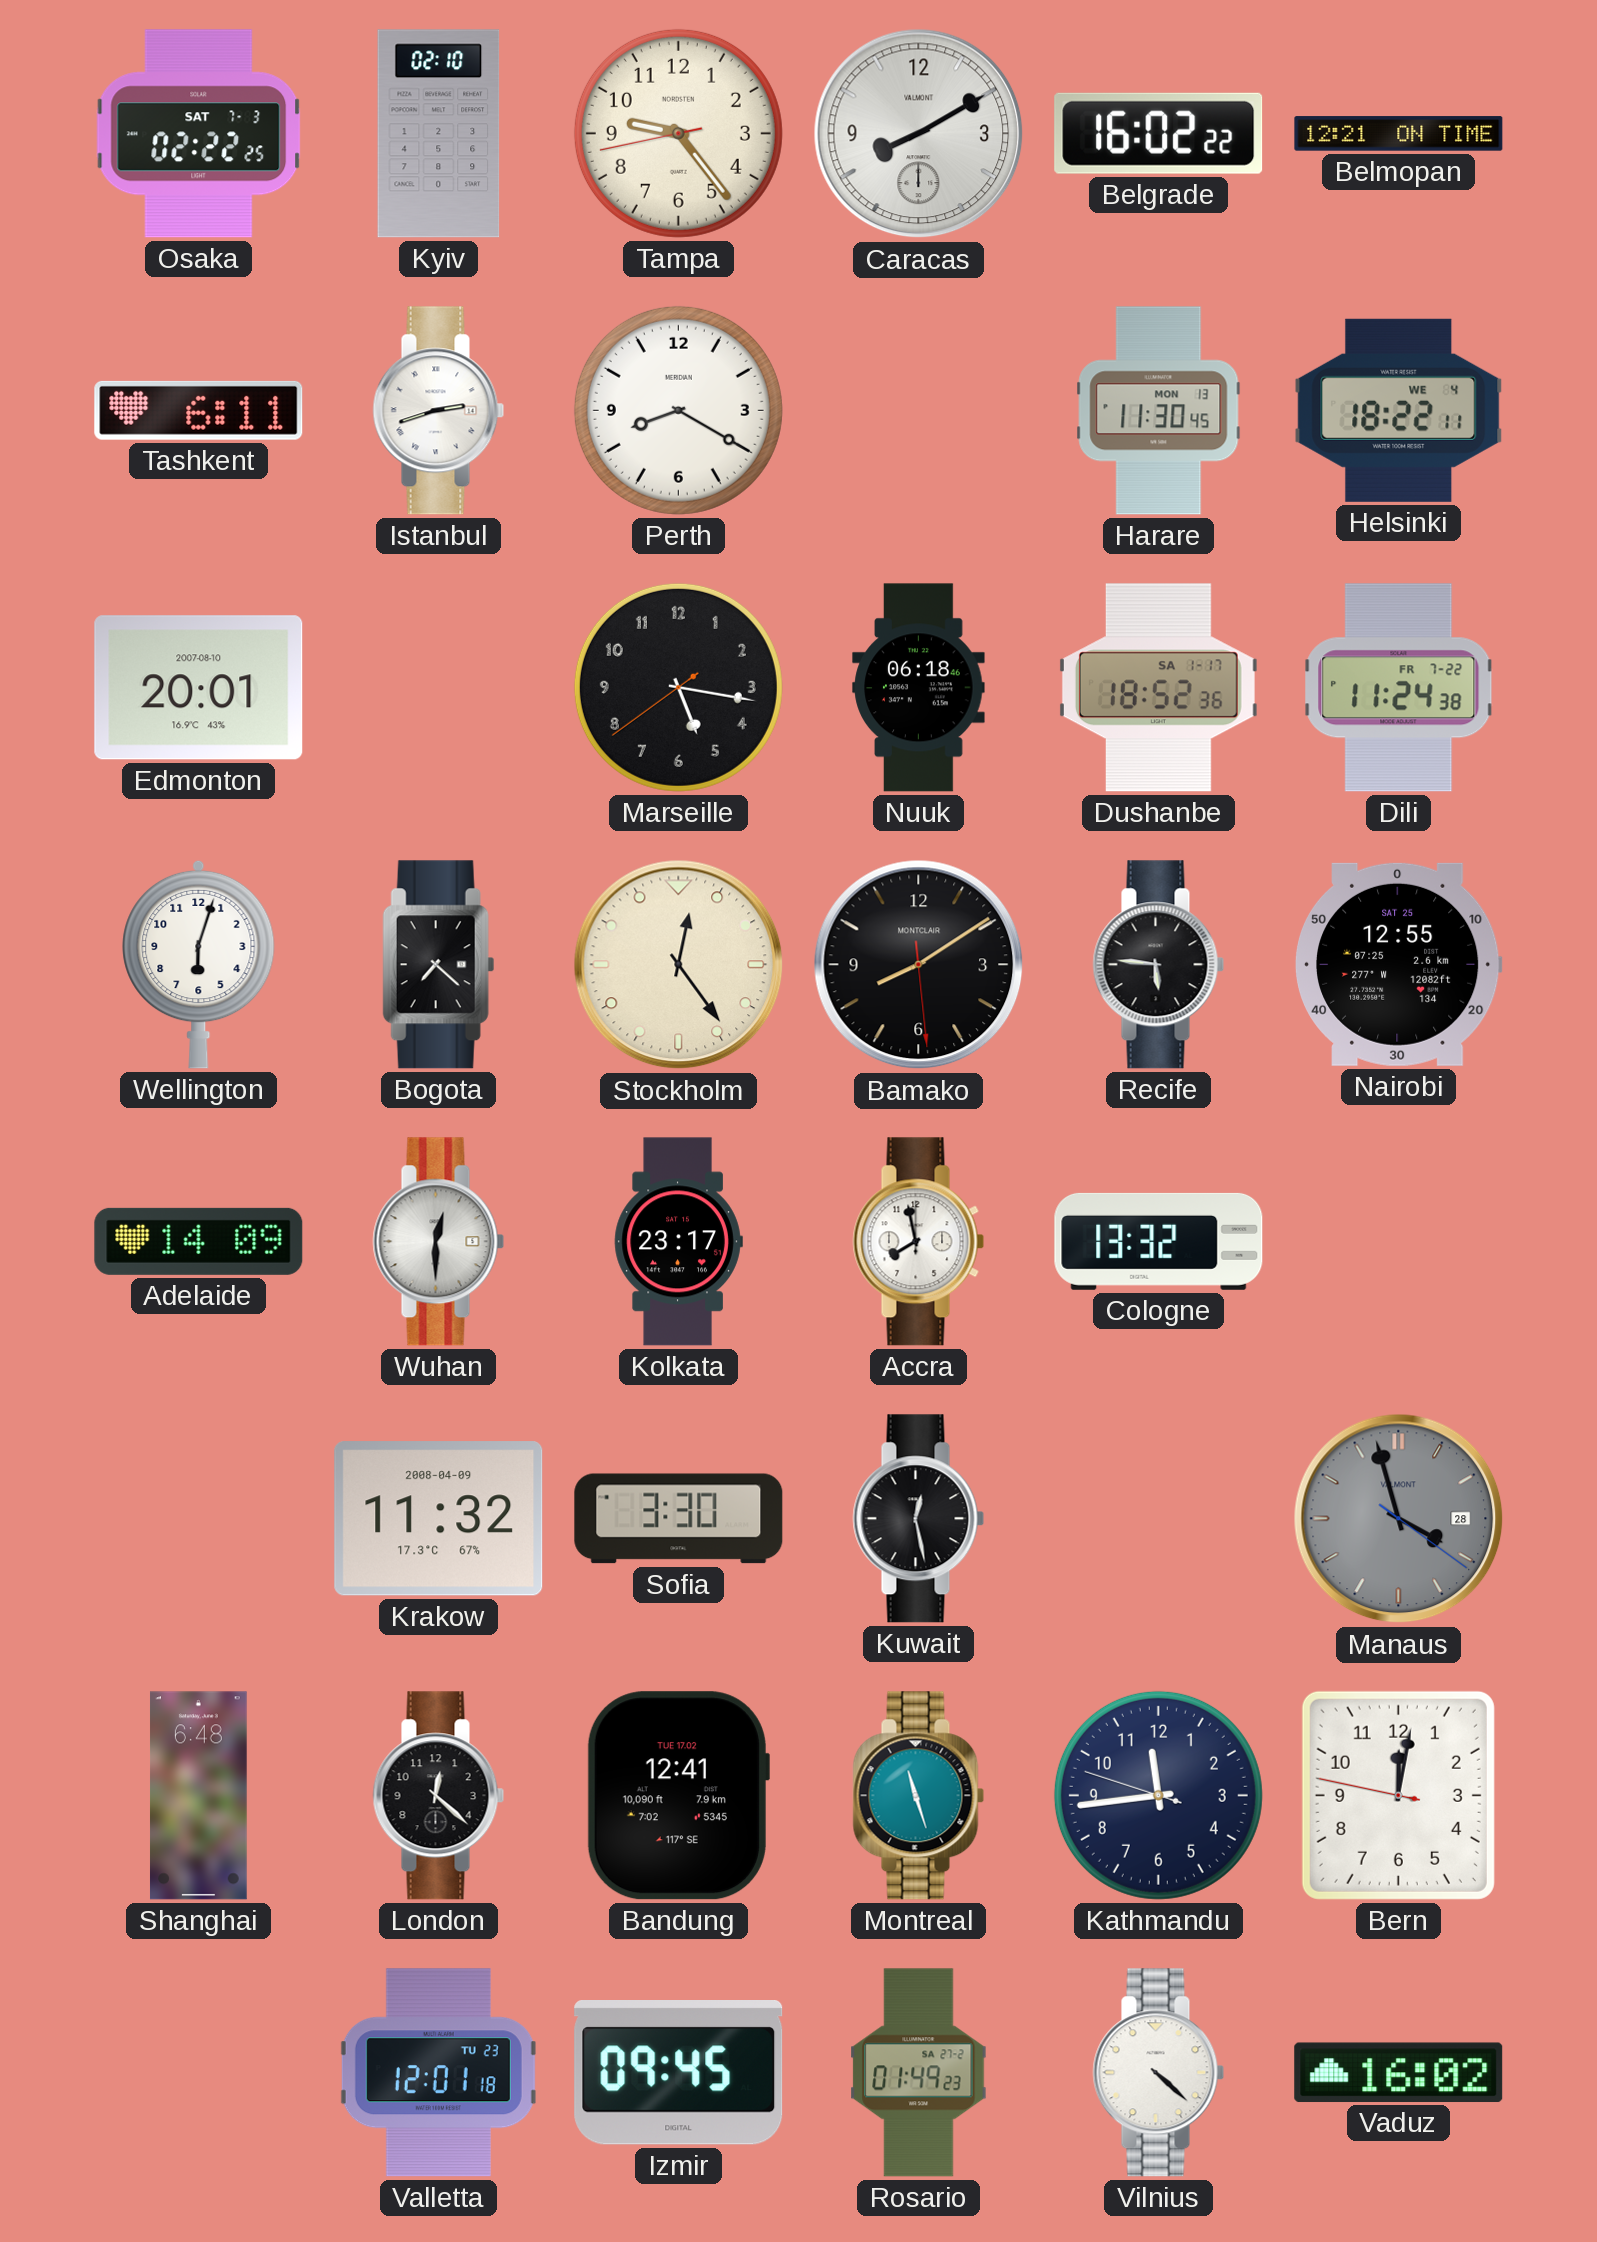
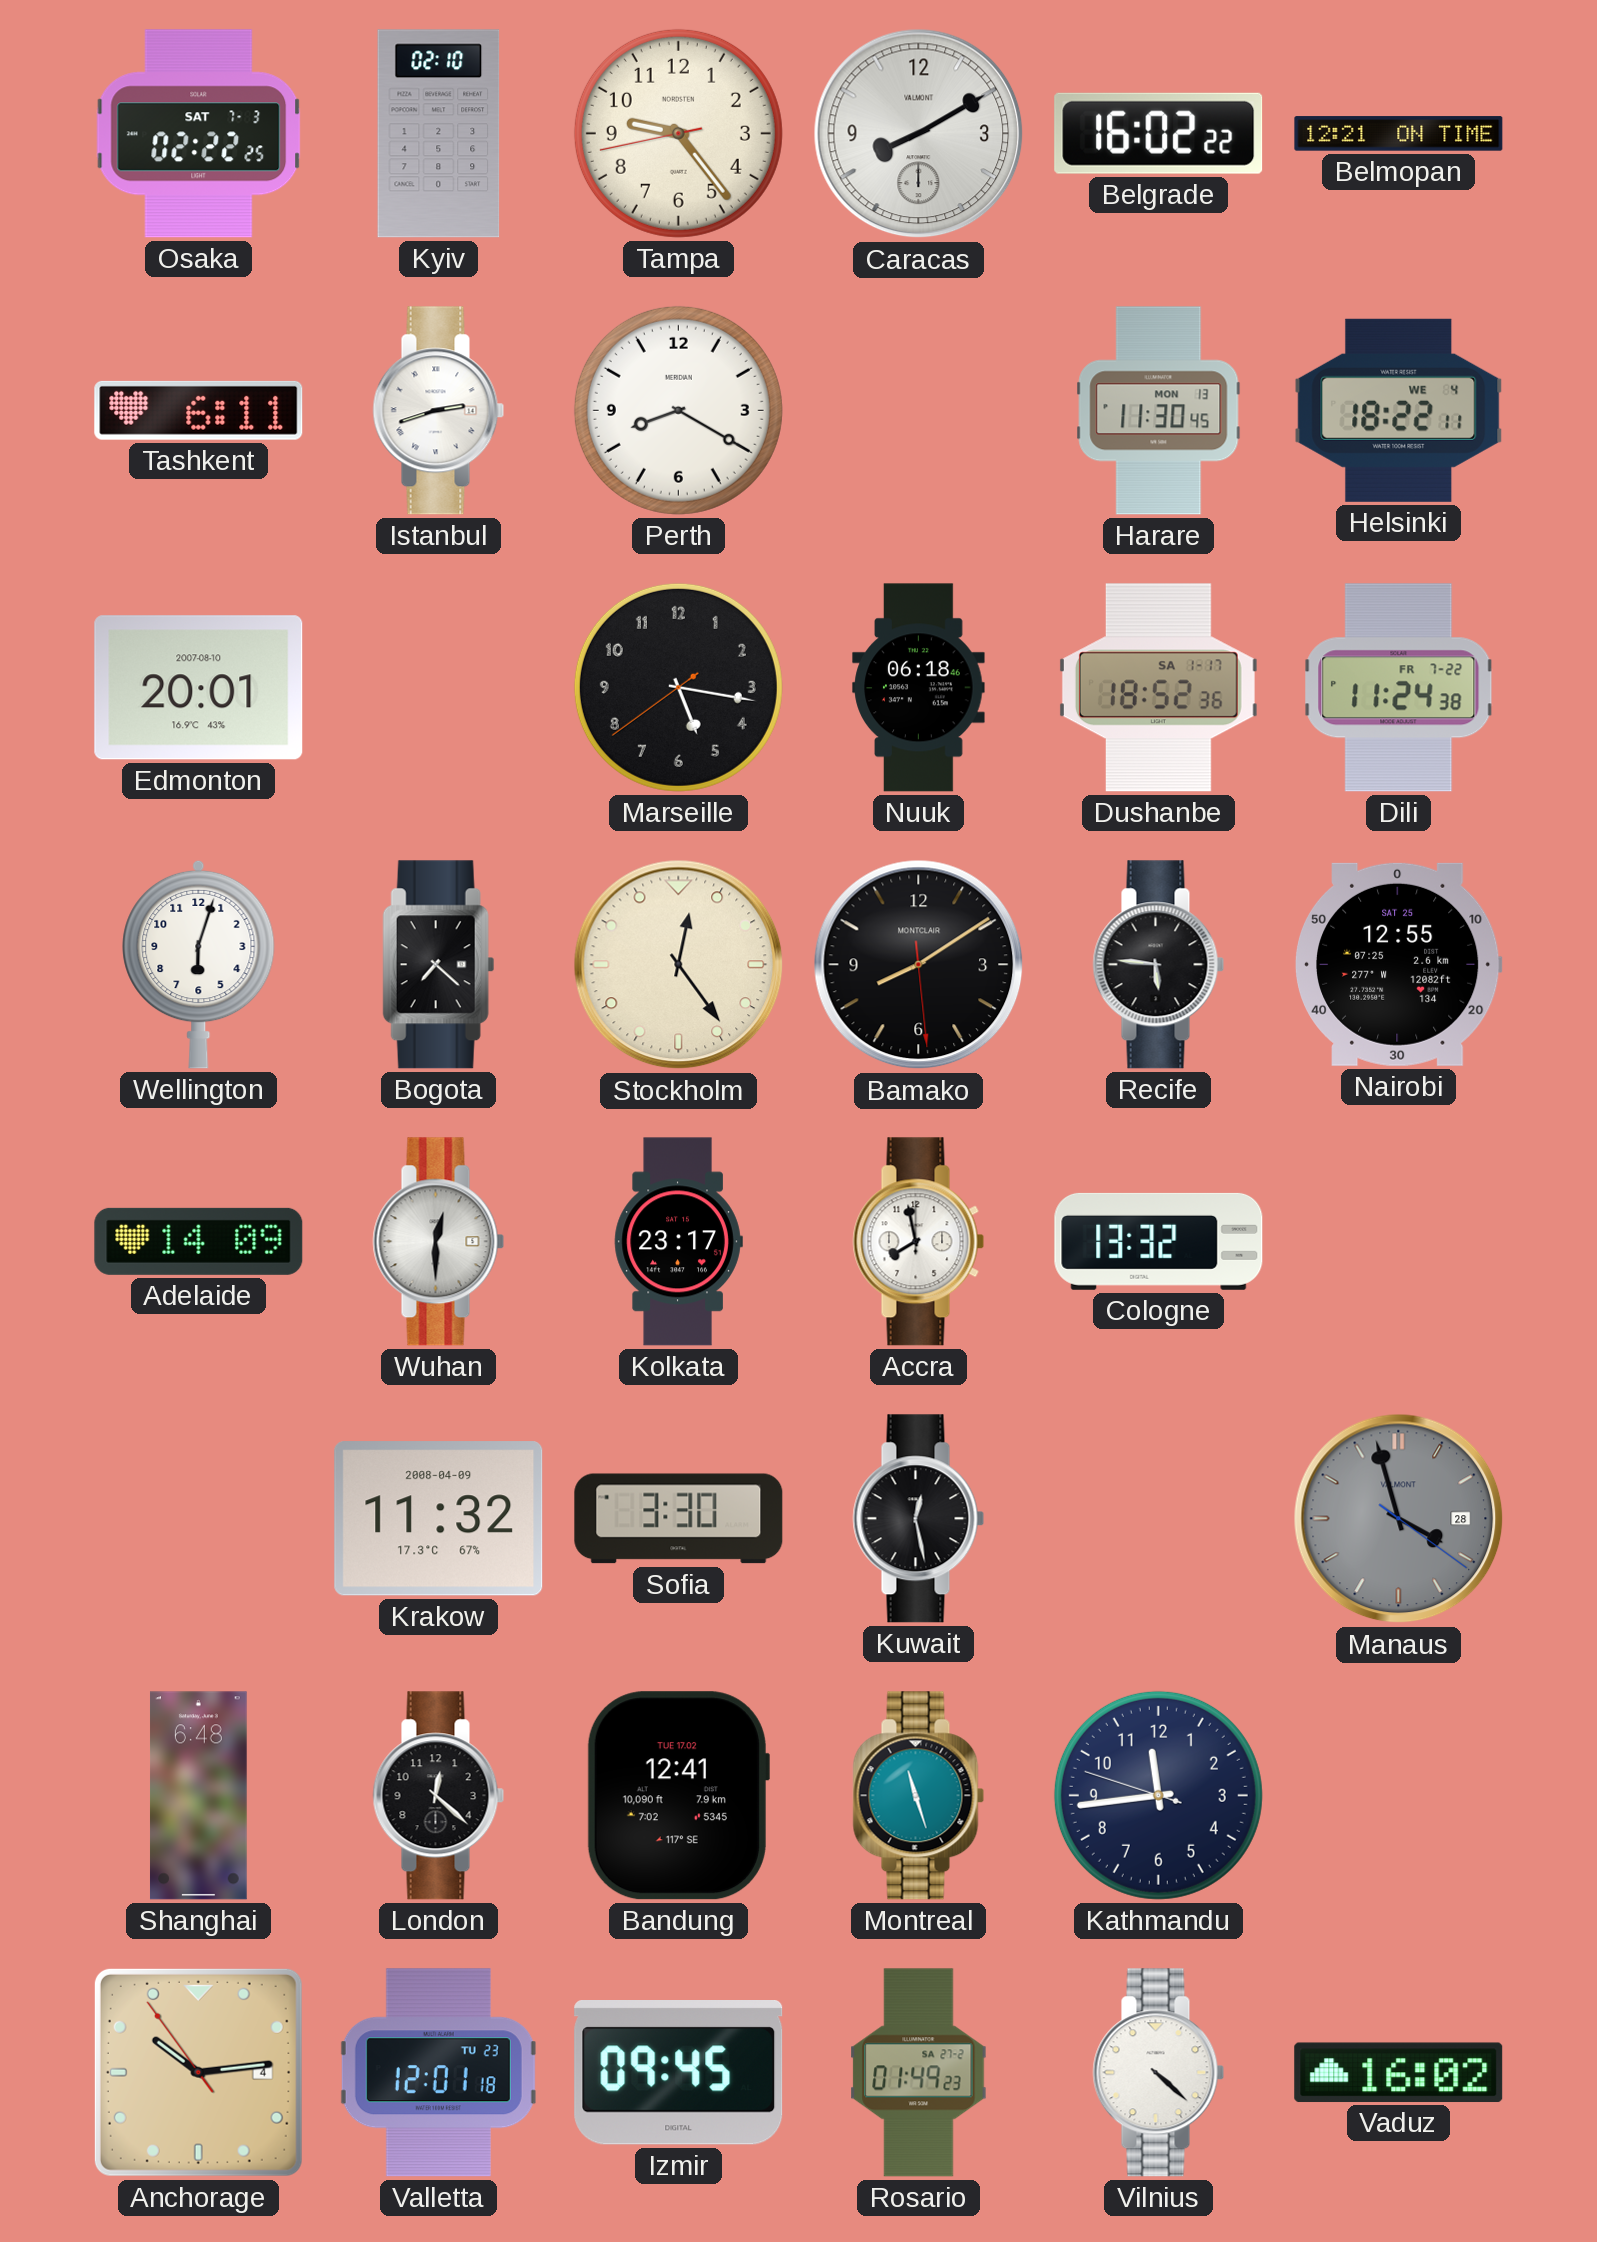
Bern: 12:01 -> none
Anchorage: none -> 10:13
